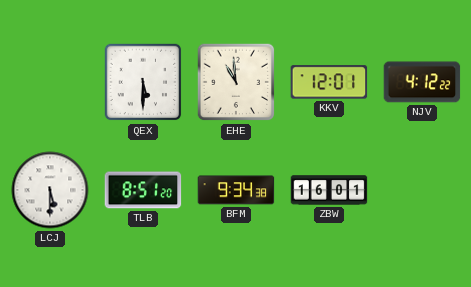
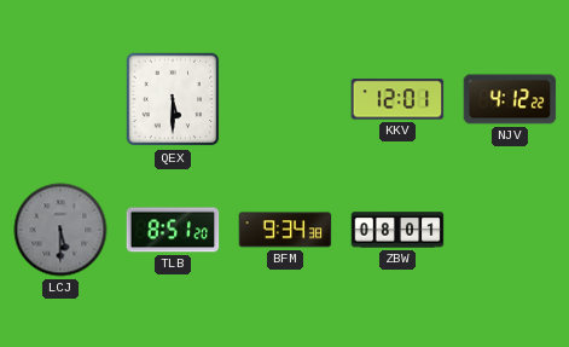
EHE: 10:59 -> none
LCJ dial: white -> grey
ZBW: 16:01 -> 08:01
